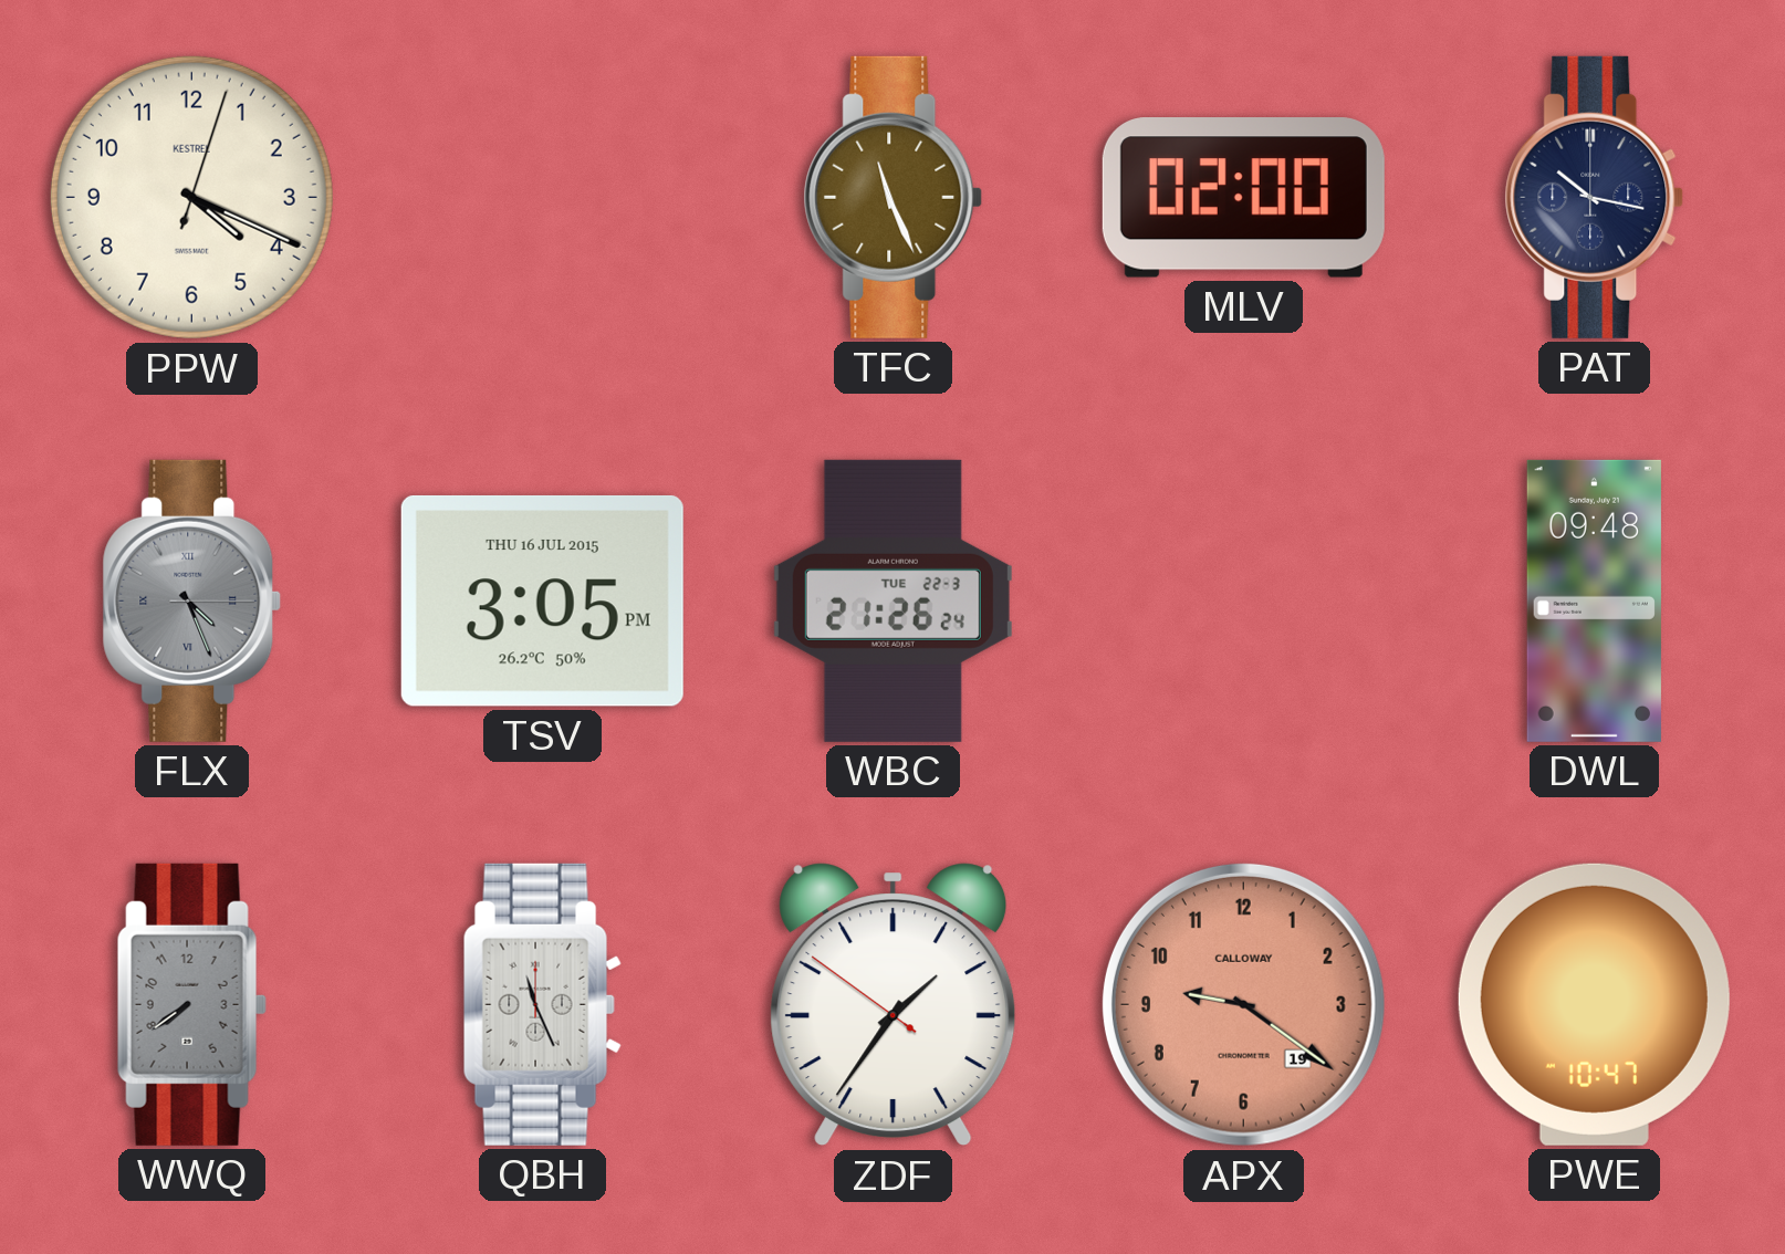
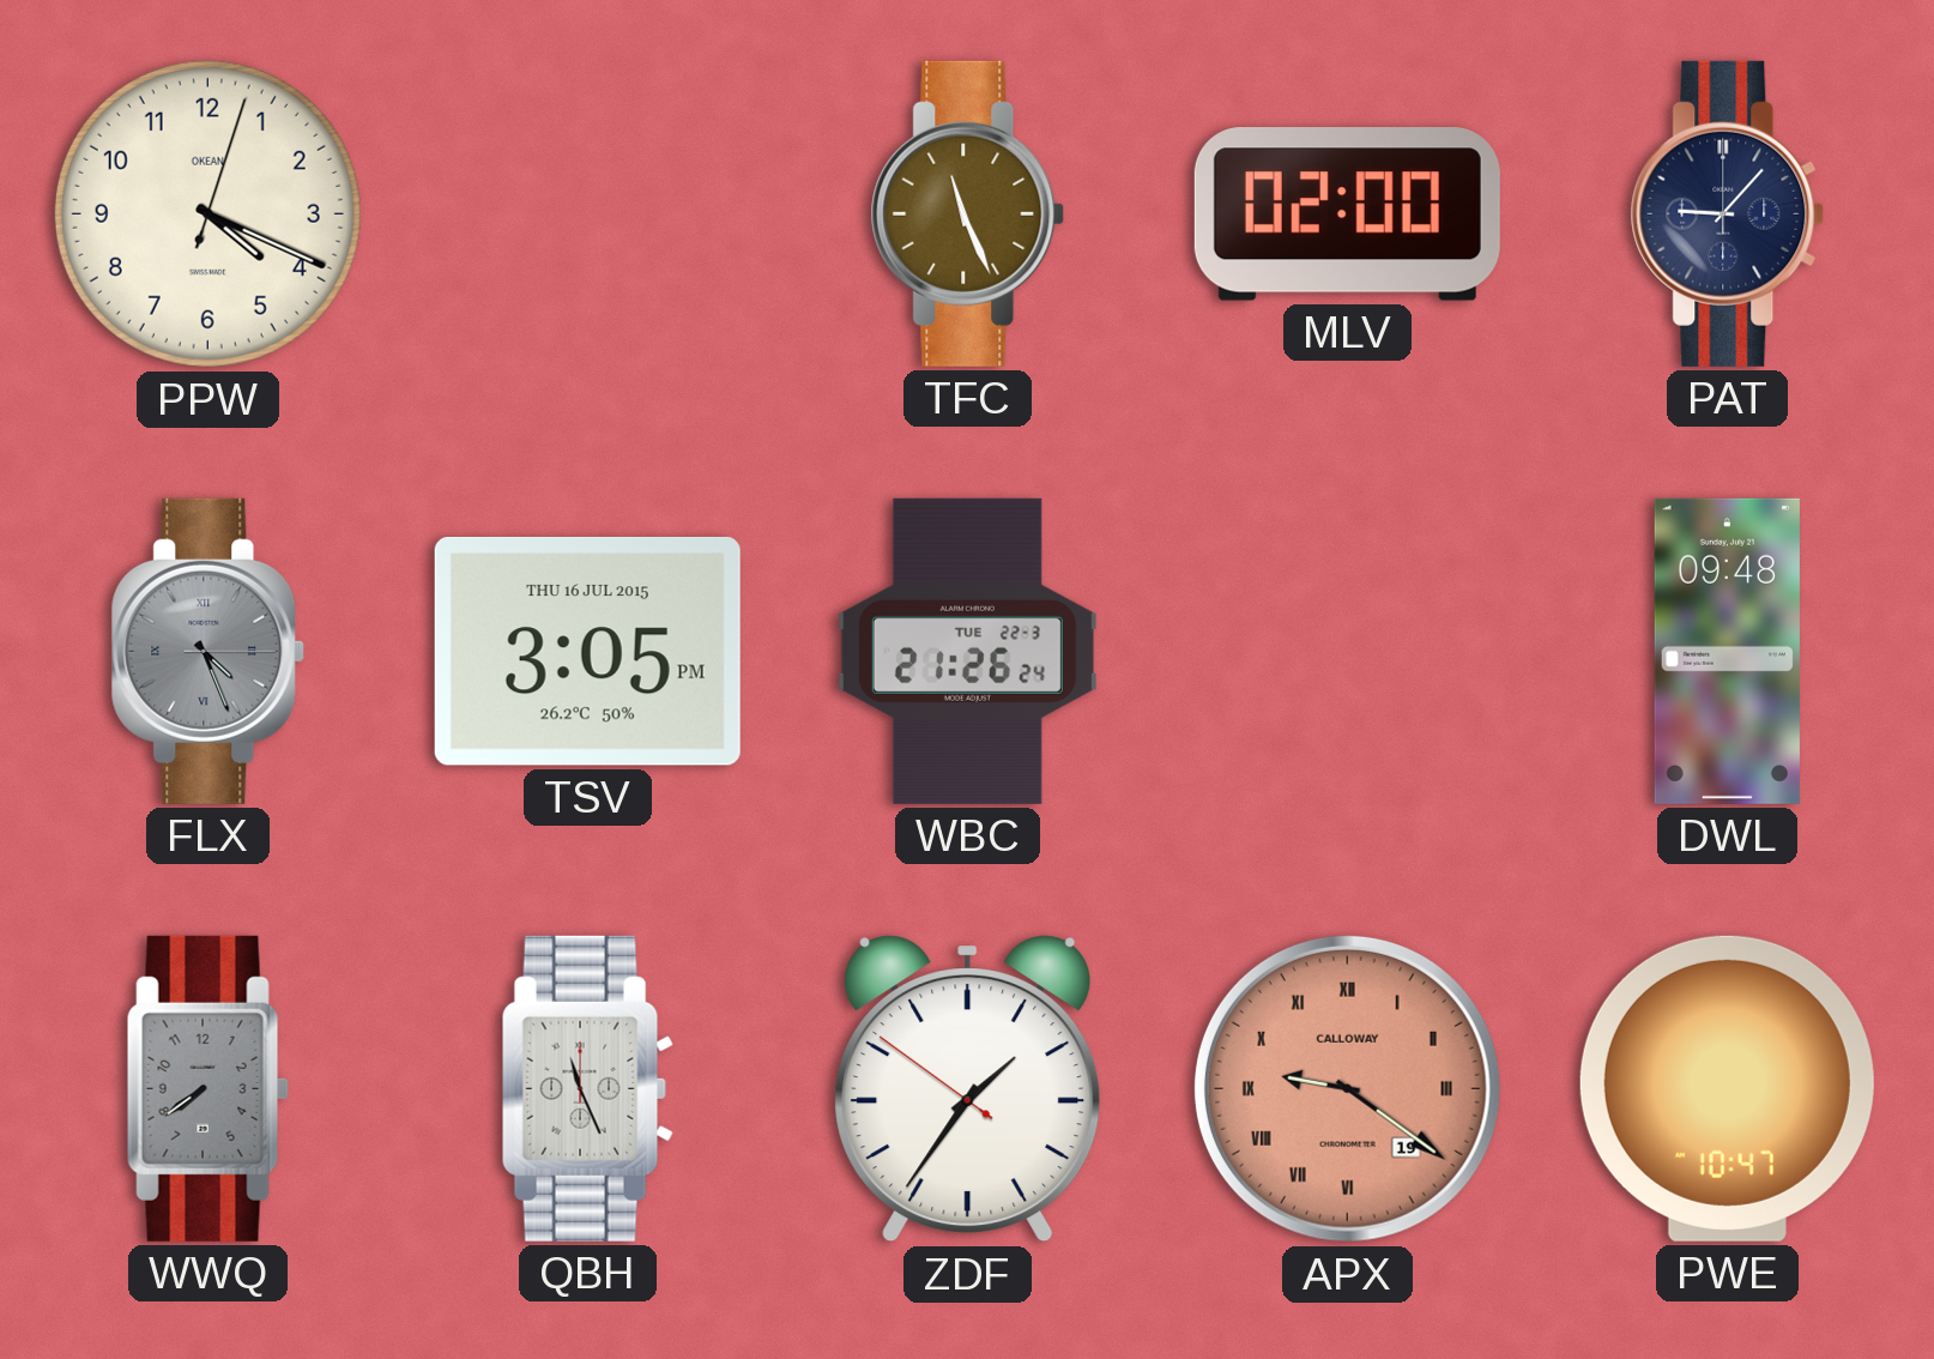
PPW brand: KESTREL -> OKEAN
PAT: 10:17 -> 9:07
APX numerals: Arabic -> Roman
